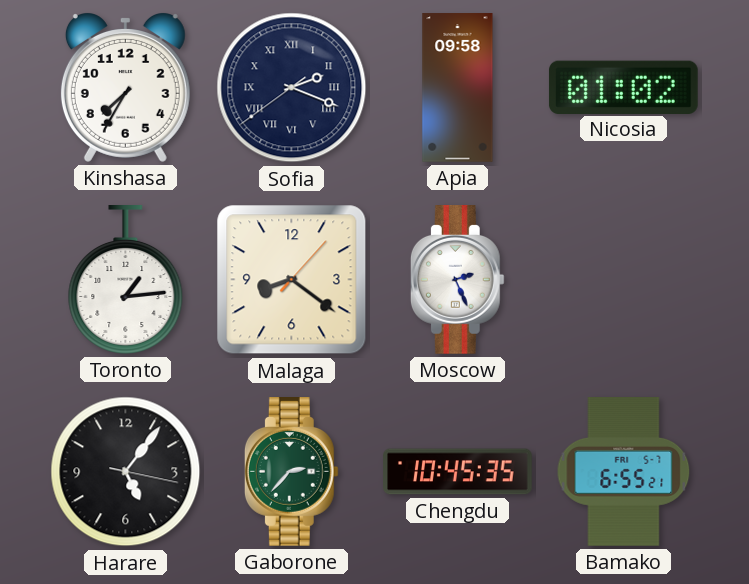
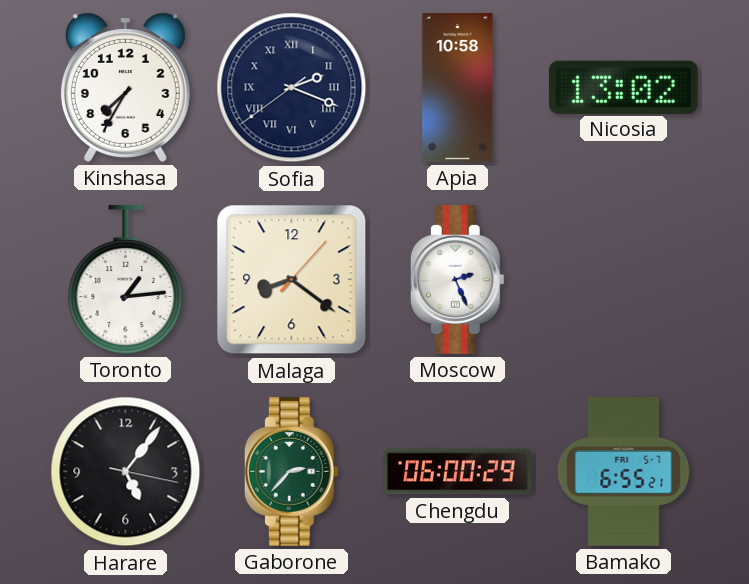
Apia: 09:58 -> 10:58
Nicosia: 01:02 -> 13:02
Chengdu: 10:45 -> 06:00
